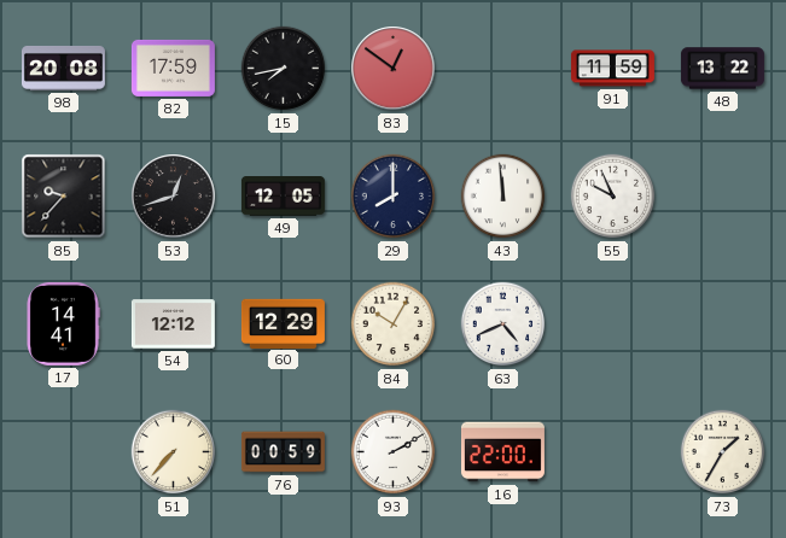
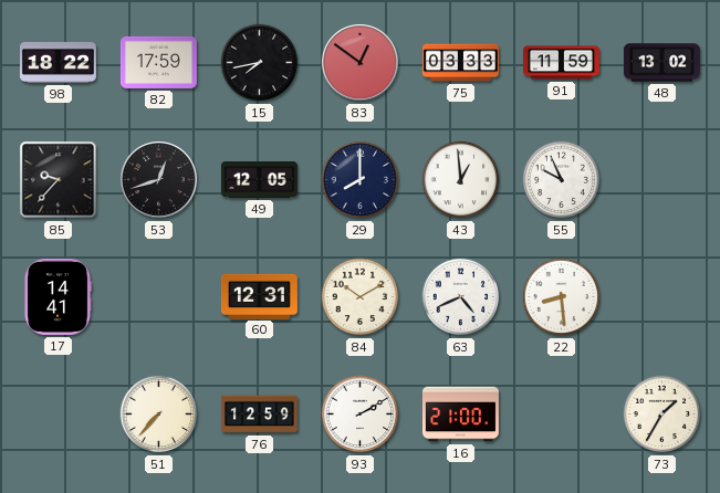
98: 20:08 -> 18:22
75: none -> 03:33
48: 13:22 -> 13:02
43: 11:59 -> 12:59
54: 12:12 -> none
60: 12:29 -> 12:31
84: 10:05 -> 10:10
22: none -> 8:29
76: 00:59 -> 12:59
16: 22:00 -> 21:00
